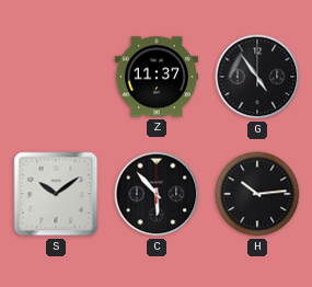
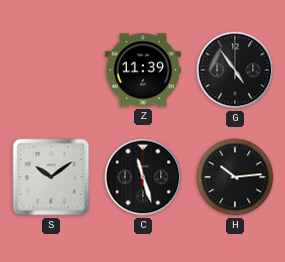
Z: 11:37 -> 11:39
C: 5:53 -> 11:27
